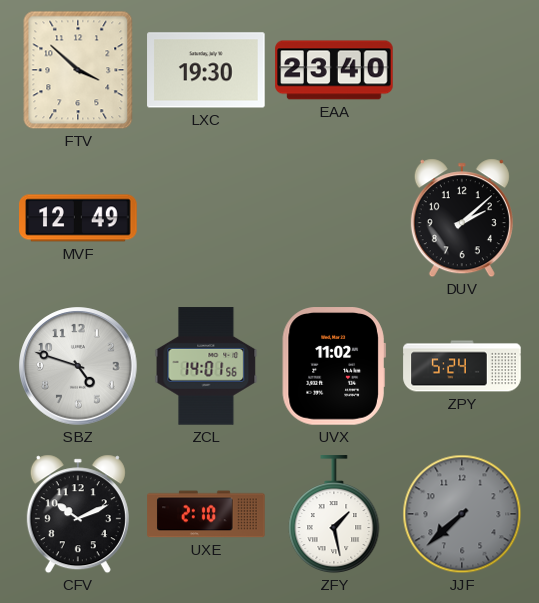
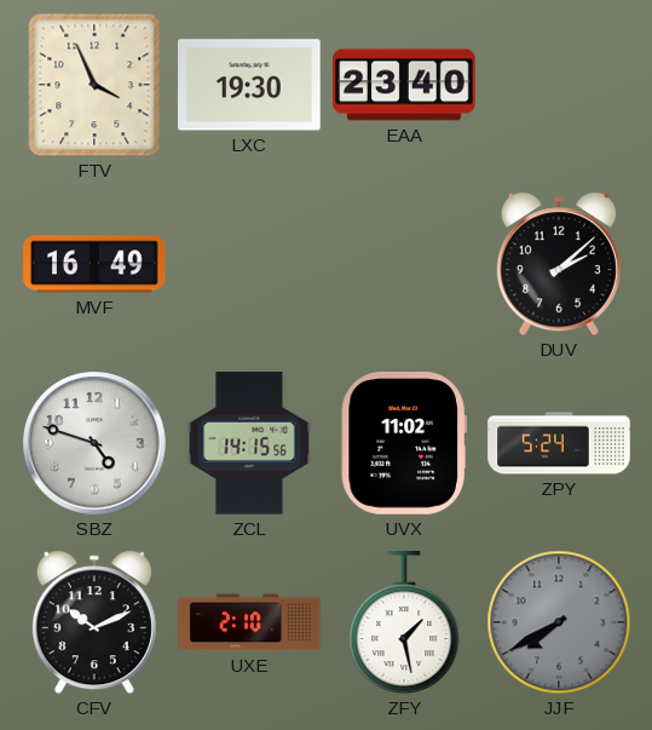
FTV: 3:52 -> 3:56
MVF: 12:49 -> 16:49
ZCL: 14:01 -> 14:15
JJF: 7:38 -> 7:40
